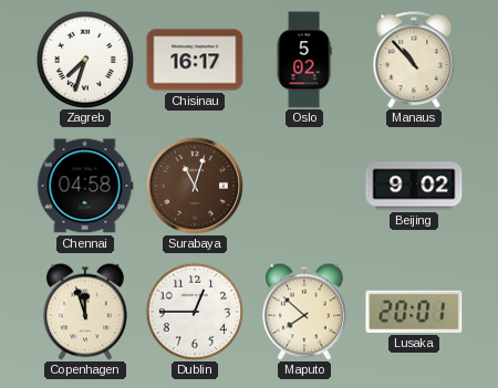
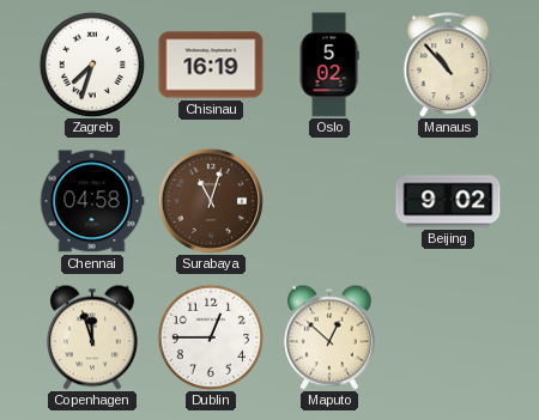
Chisinau: 16:17 -> 16:19
Maputo: 7:52 -> 12:52
Lusaka: 20:01 -> none
